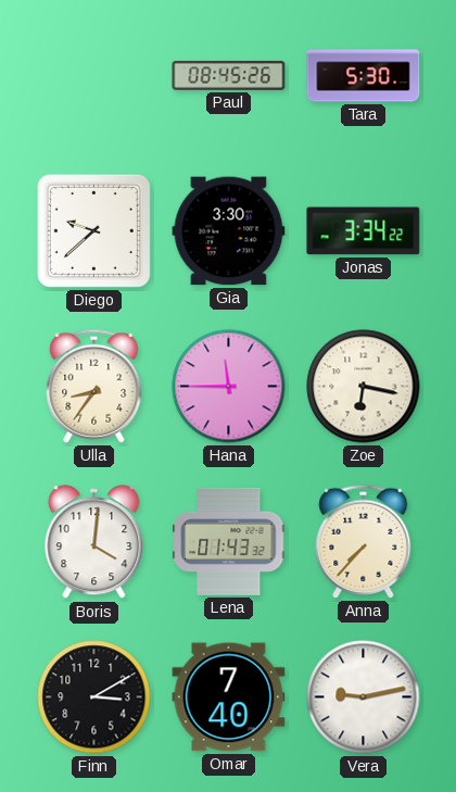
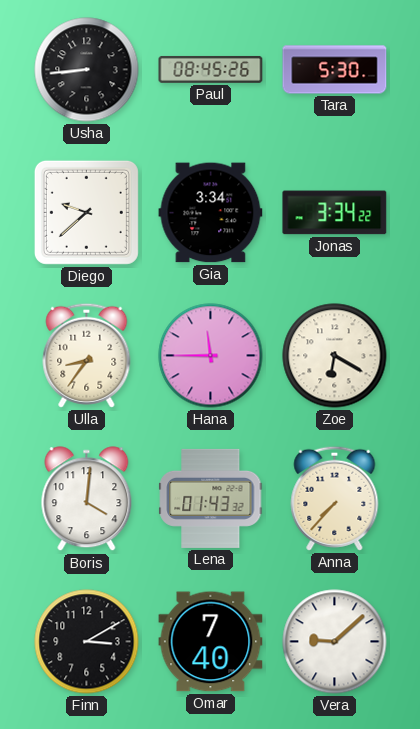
Usha: none -> 8:44
Gia: 3:30 -> 3:34
Zoe: 6:17 -> 6:20
Vera: 9:13 -> 9:08
